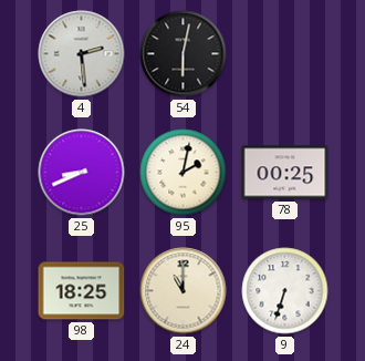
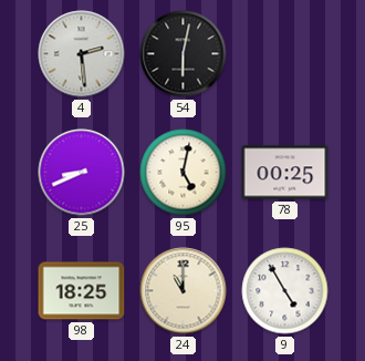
95: 2:02 -> 5:02
9: 6:33 -> 4:55
